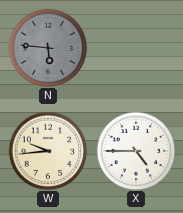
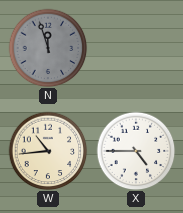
N: 5:46 -> 11:57
W: 9:44 -> 10:44
